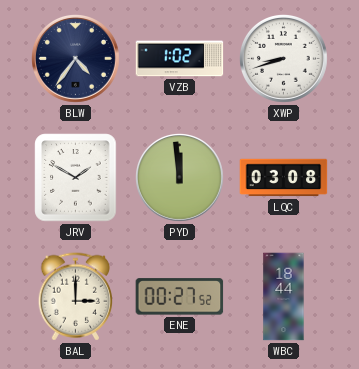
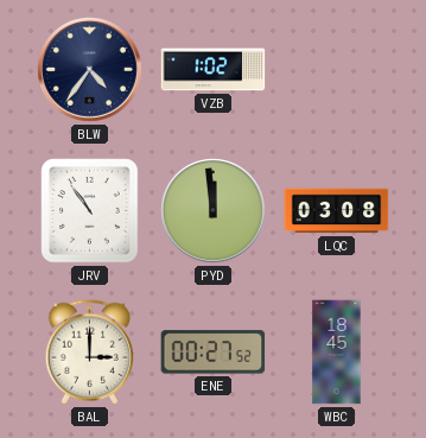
XWP: 8:42 -> none
JRV: 1:50 -> 10:54
WBC: 18:44 -> 18:45
